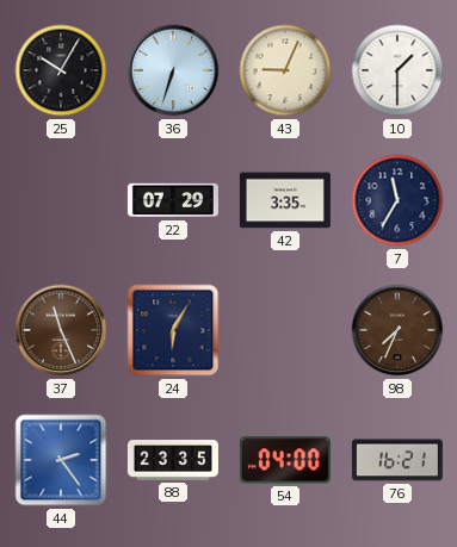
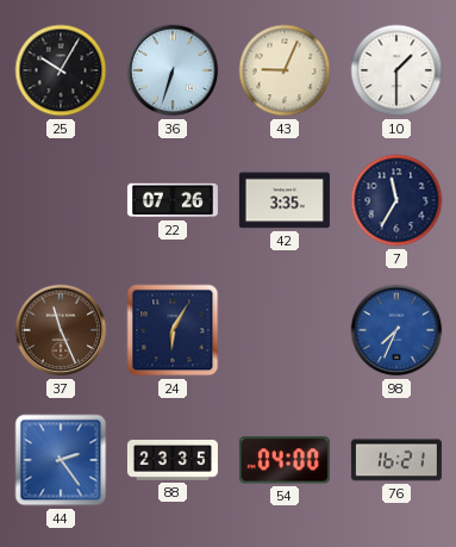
22: 07:29 -> 07:26
98 dial: brown -> blue
